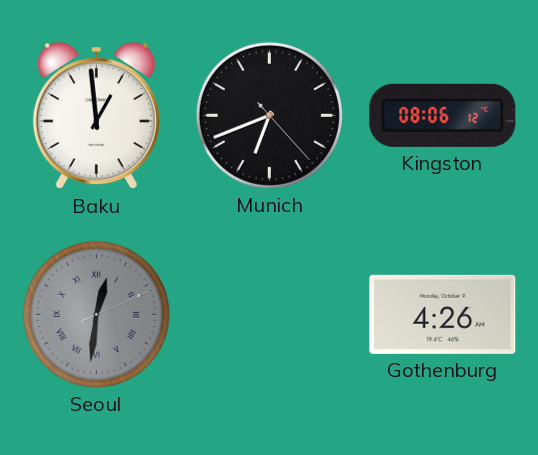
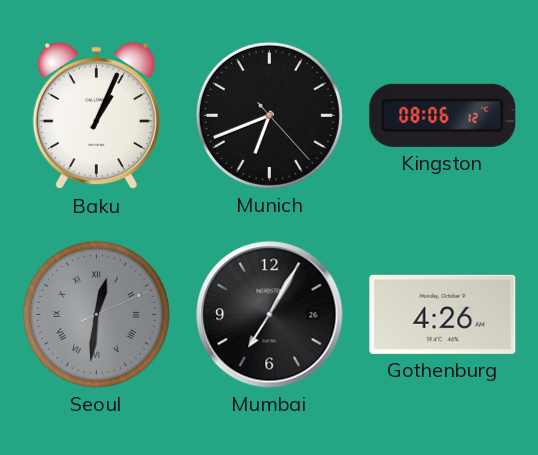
Baku: 12:59 -> 1:04
Mumbai: none -> 7:05
